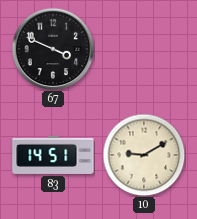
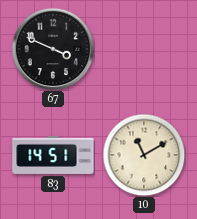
10: 9:10 -> 11:10
